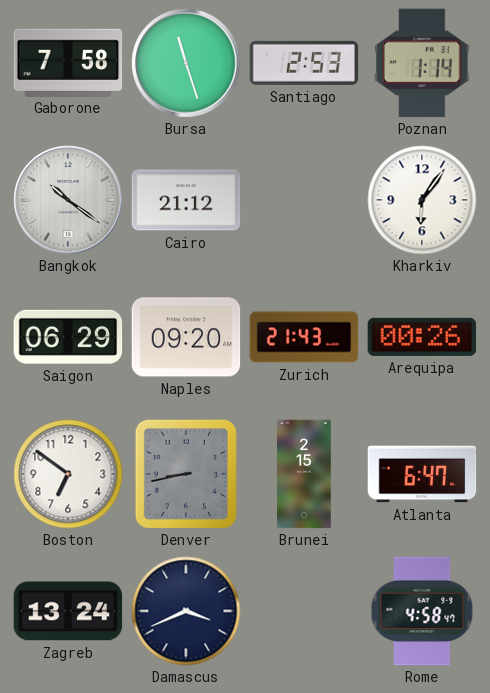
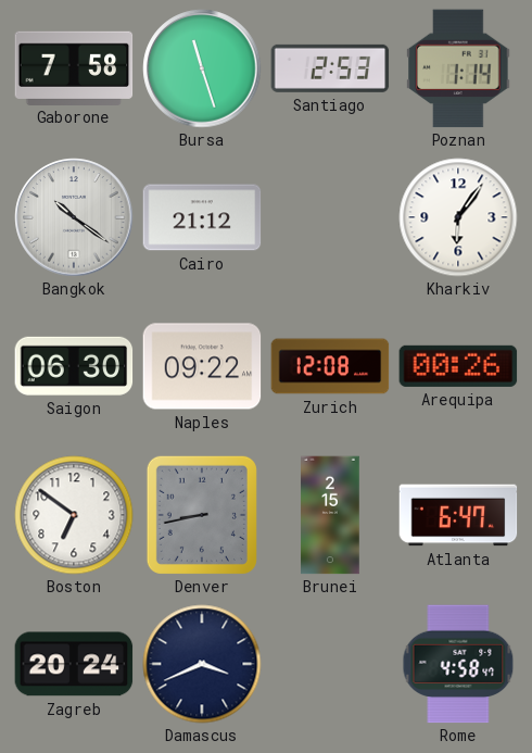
Saigon: 06:29 -> 06:30
Naples: 09:20 -> 09:22
Zurich: 21:43 -> 12:08
Zagreb: 13:24 -> 20:24
